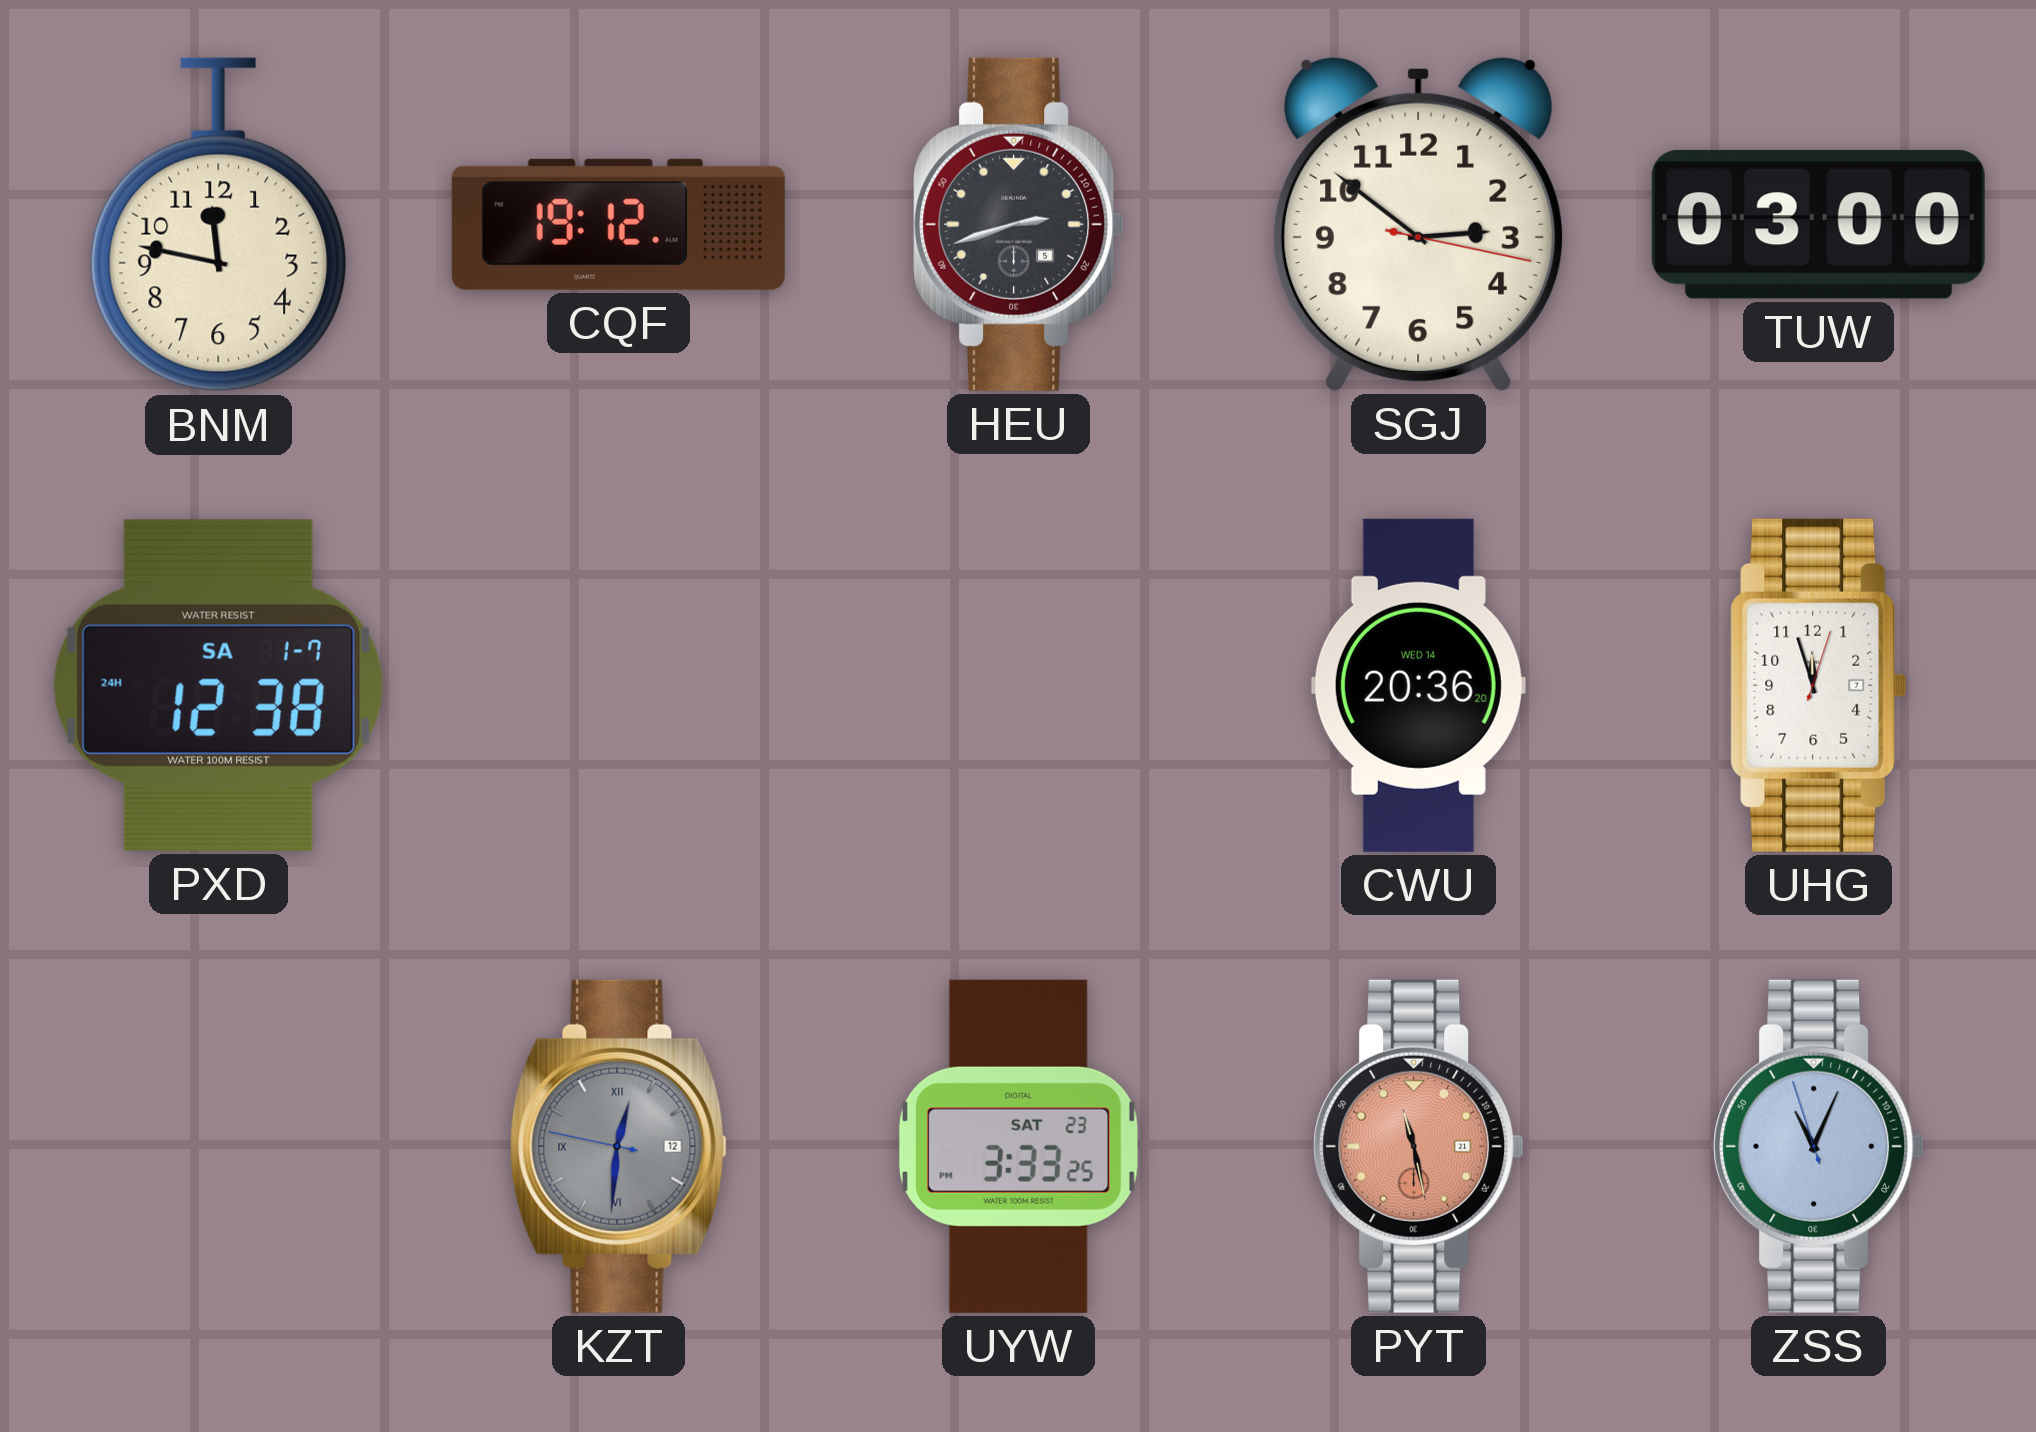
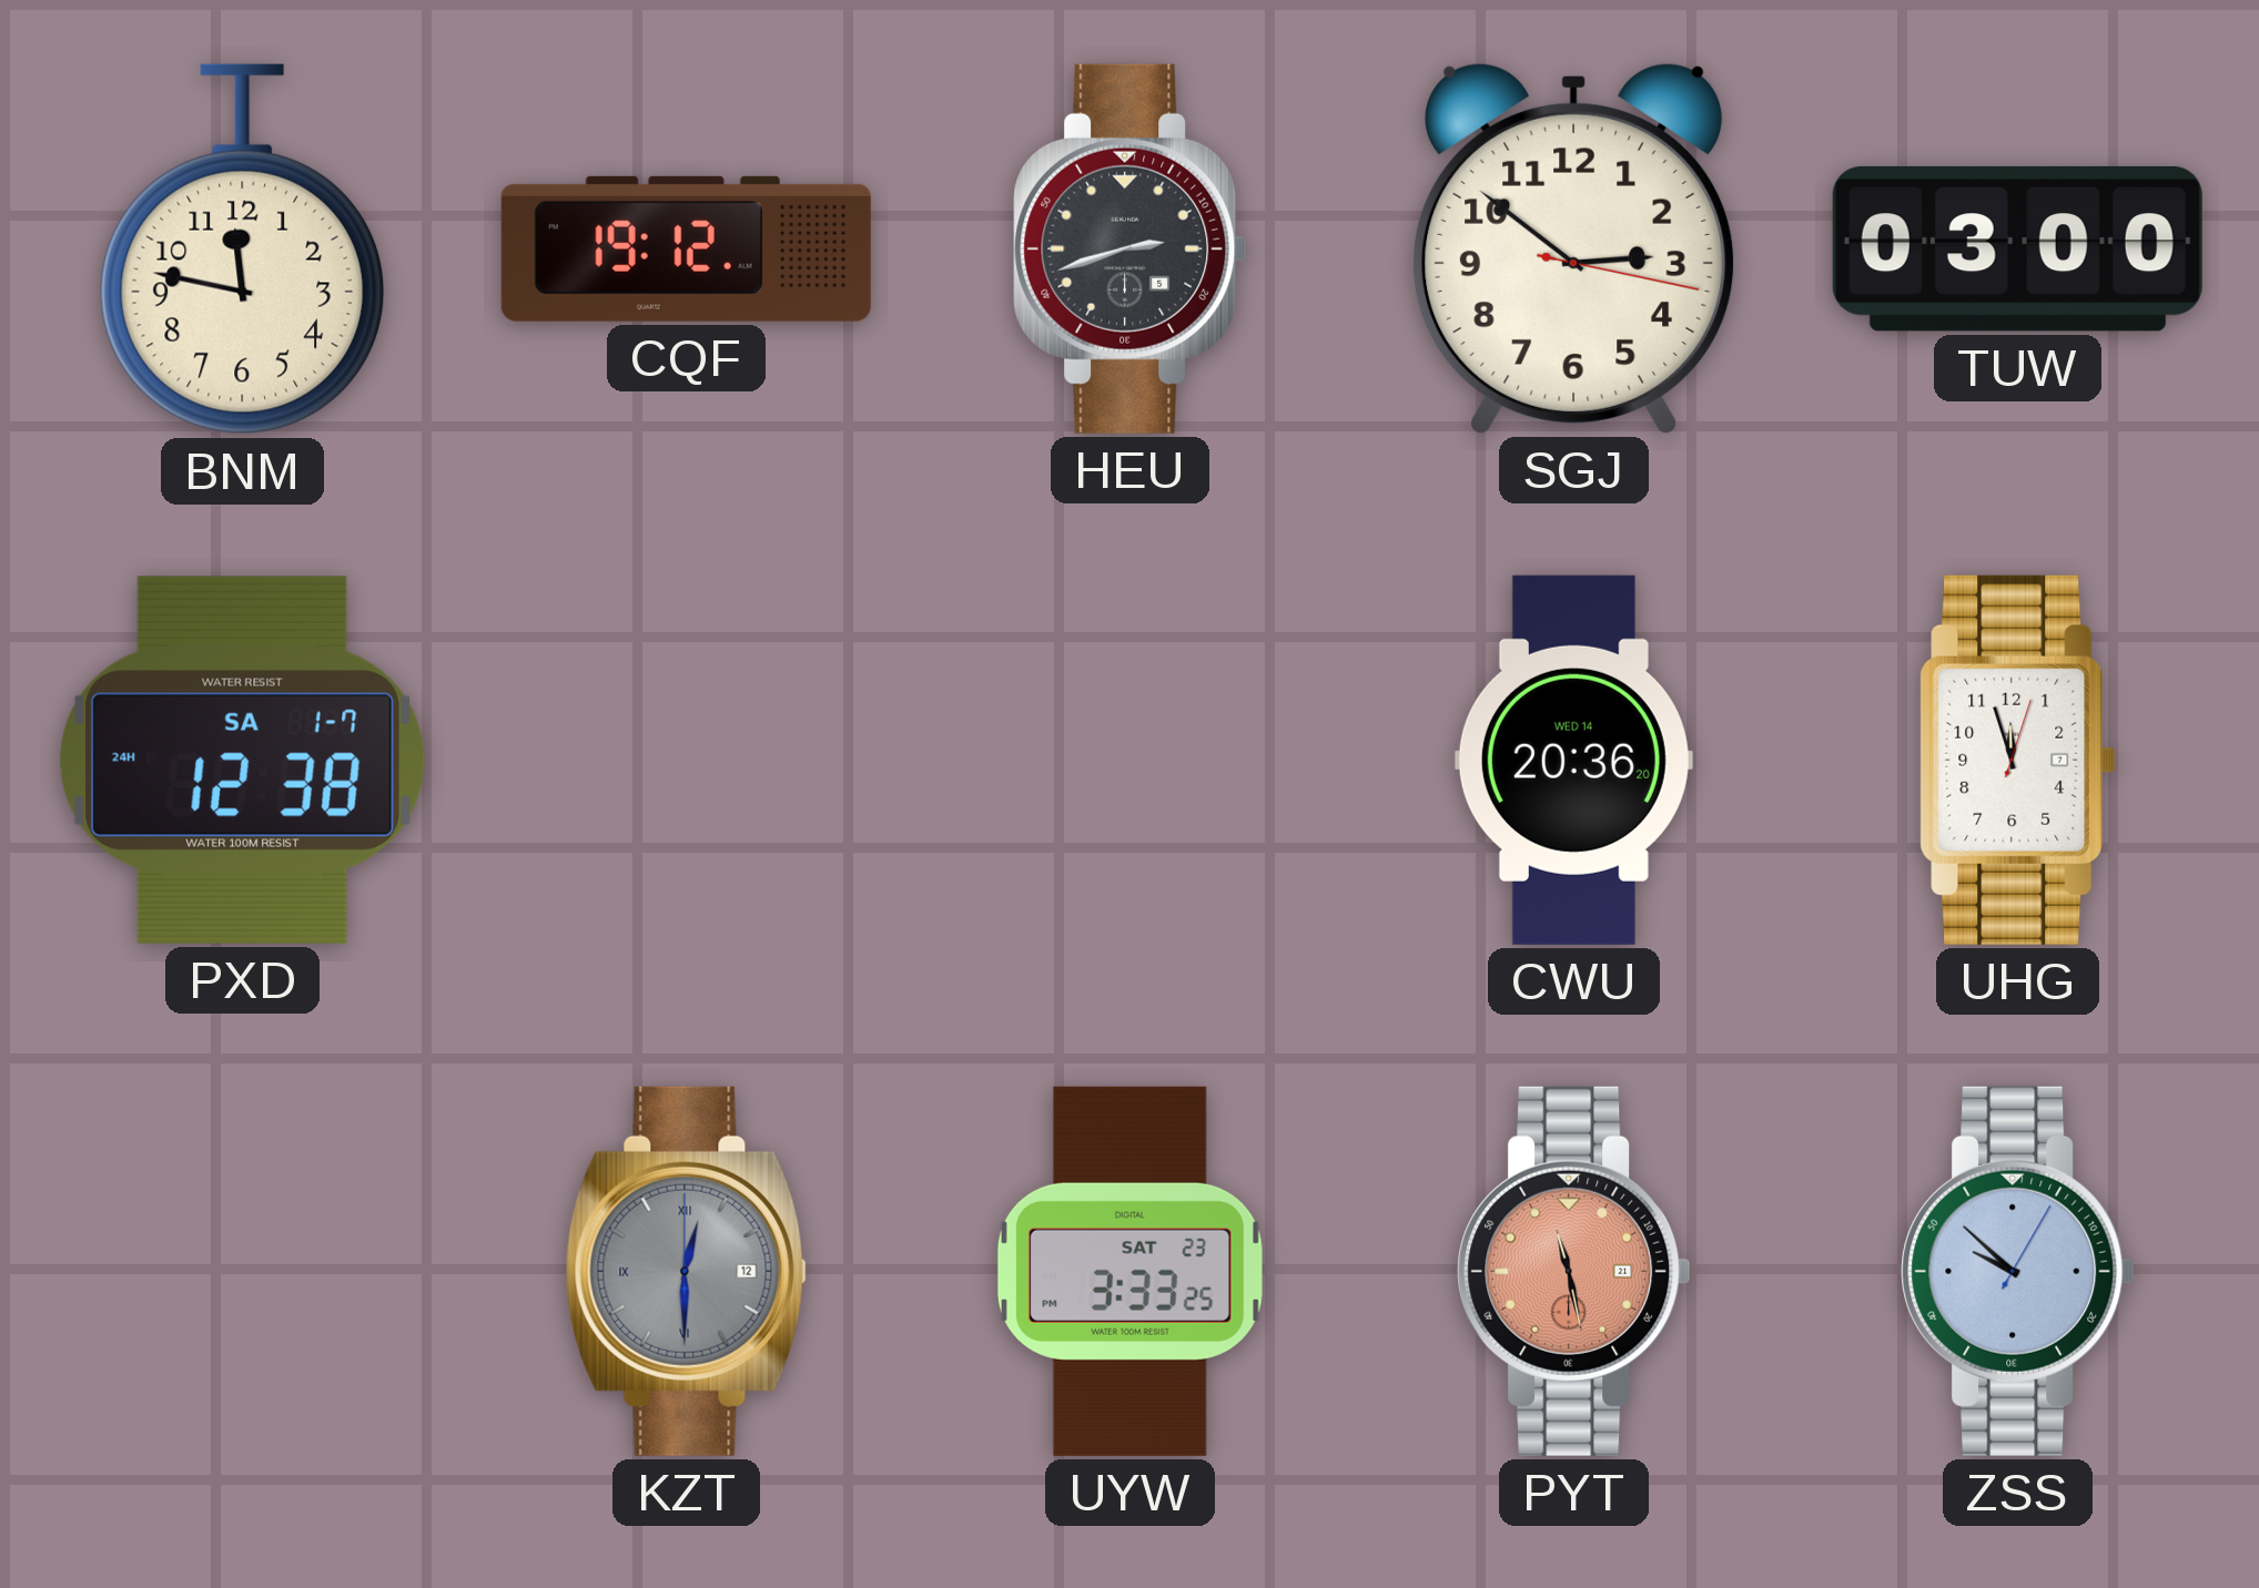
KZT: 12:30:47 -> 12:30:00
ZSS: 11:03 -> 9:52
